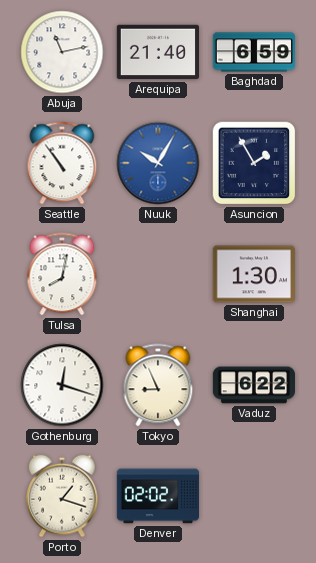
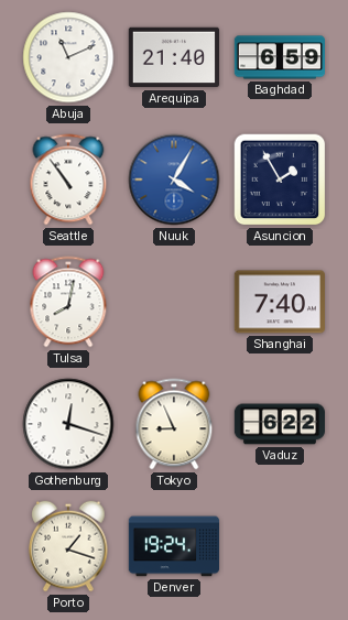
Abuja: 11:13 -> 11:11
Nuuk: 10:05 -> 4:05
Shanghai: 1:30 -> 7:40
Denver: 02:02 -> 19:24
